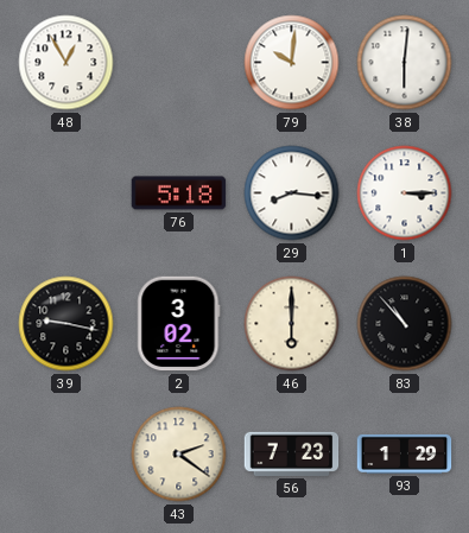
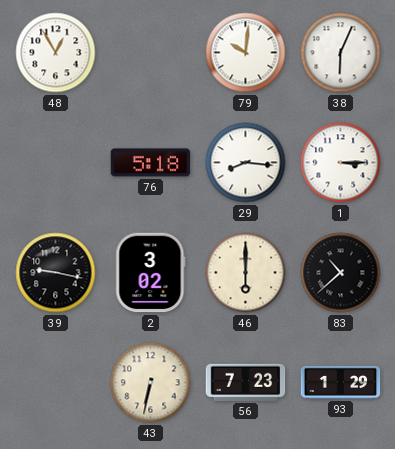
38: 6:01 -> 6:04
83: 10:53 -> 10:38
43: 2:21 -> 6:32
